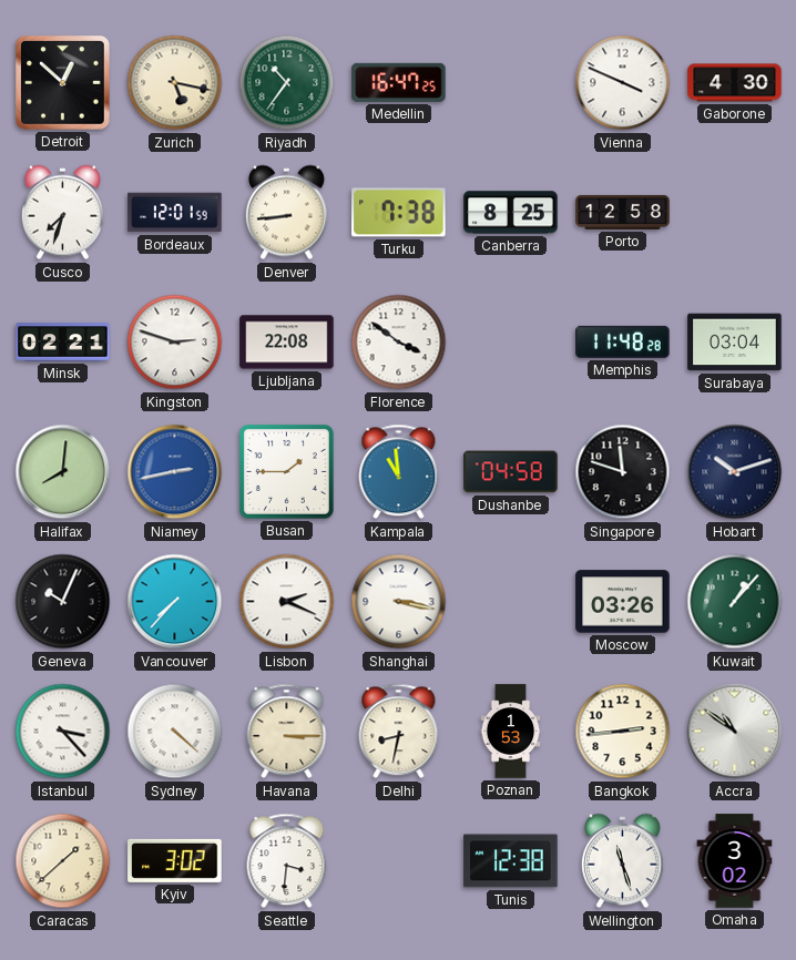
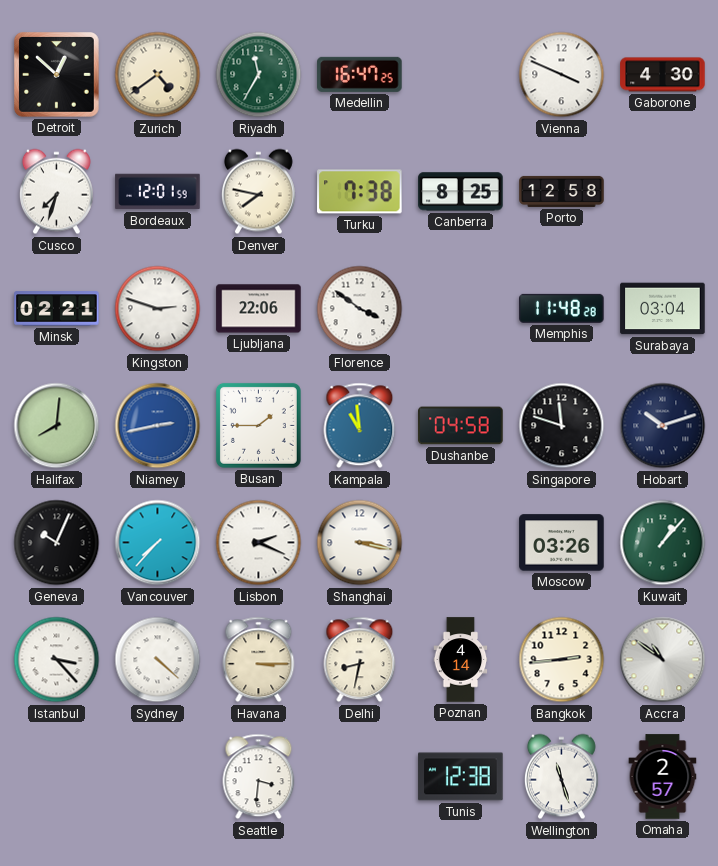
Zurich: 5:17 -> 4:39
Riyadh: 10:36 -> 11:35
Denver: 8:44 -> 7:47
Ljubljana: 22:08 -> 22:06
Poznan: 1:53 -> 4:14
Caracas: 1:38 -> none
Kyiv: 3:02 -> none
Omaha: 3:02 -> 2:57
